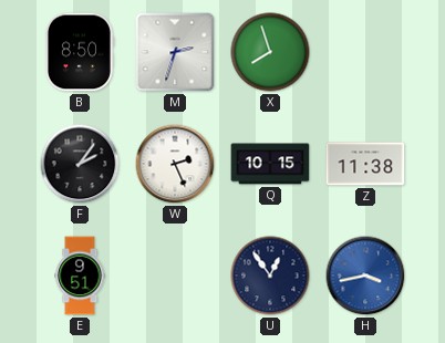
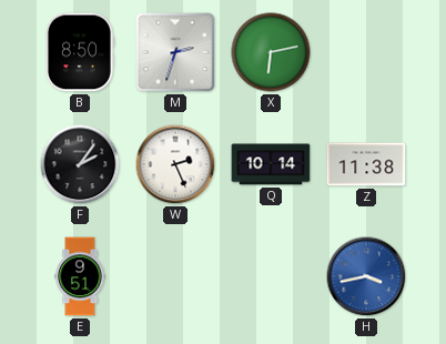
X: 7:57 -> 6:13
Q: 10:15 -> 10:14
U: 12:54 -> none
